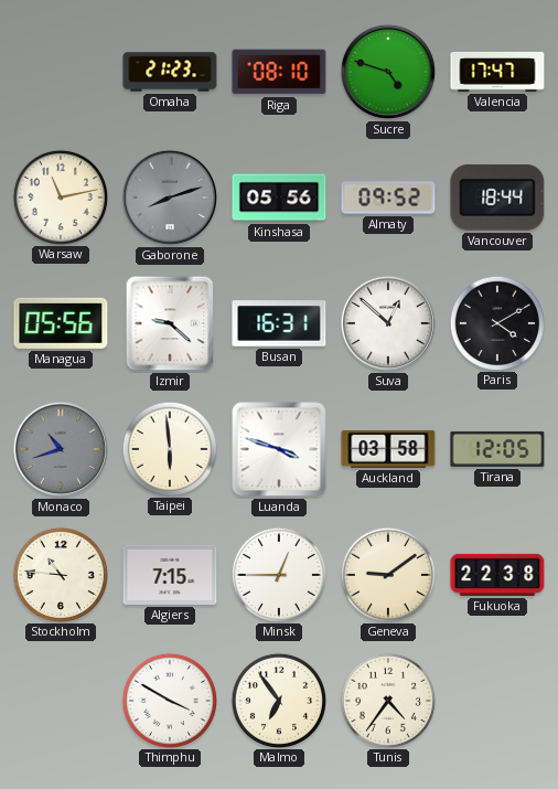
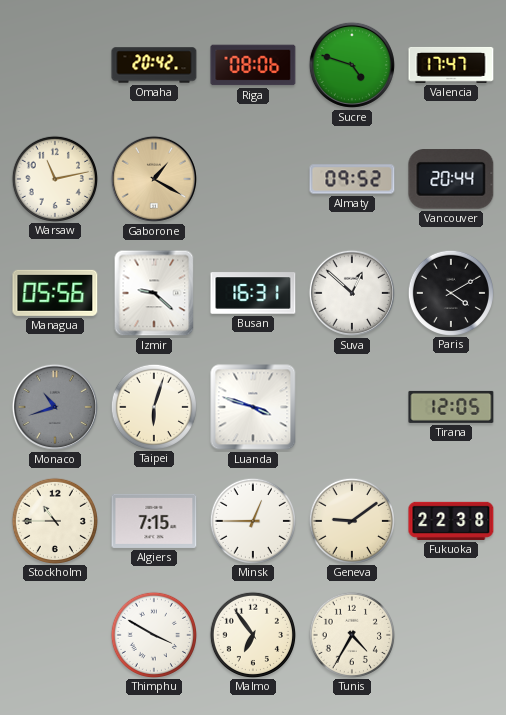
Omaha: 21:23 -> 20:42
Riga: 08:10 -> 08:06
Gaborone: 8:12 -> 1:20
Gaborone dial: grey -> champagne
Kinshasa: 05:56 -> none
Vancouver: 18:44 -> 20:44
Taipei: 5:59 -> 6:03
Auckland: 03:58 -> none
Stockholm: 10:46 -> 10:45
Tunis: 4:36 -> 4:35
